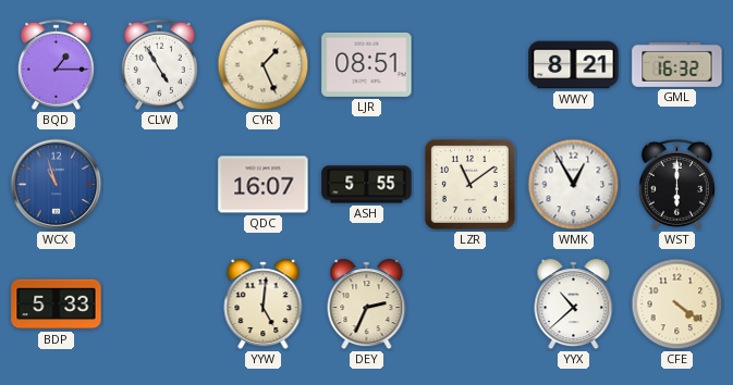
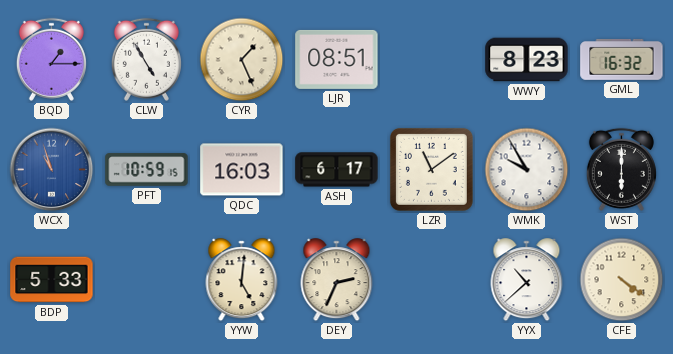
WWY: 8:21 -> 8:23
PFT: none -> 10:59
QDC: 16:07 -> 16:03
ASH: 5:55 -> 6:17
WMK: 12:55 -> 9:55
